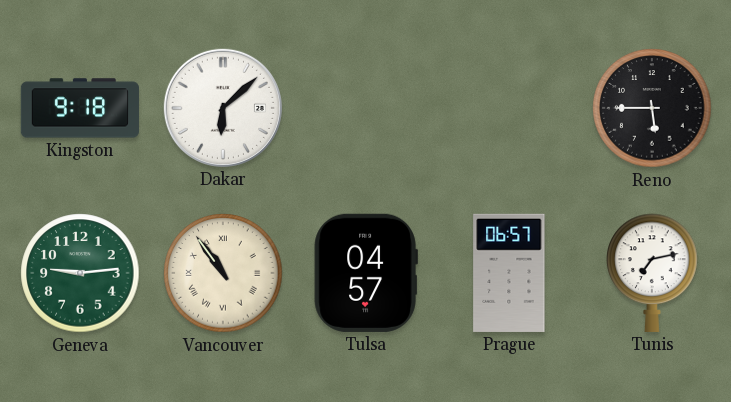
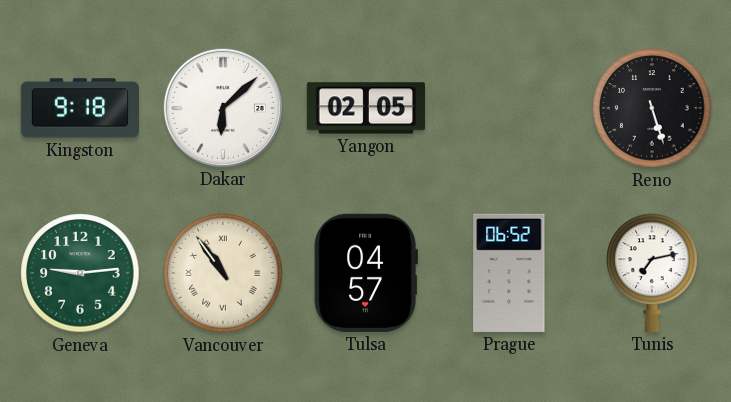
Yangon: none -> 02:05
Reno: 5:45 -> 5:27
Prague: 06:57 -> 06:52
